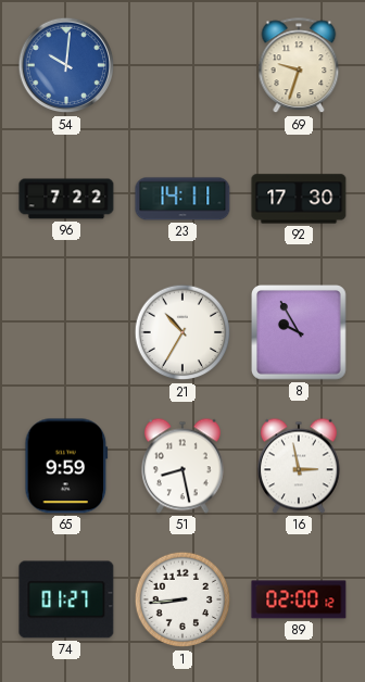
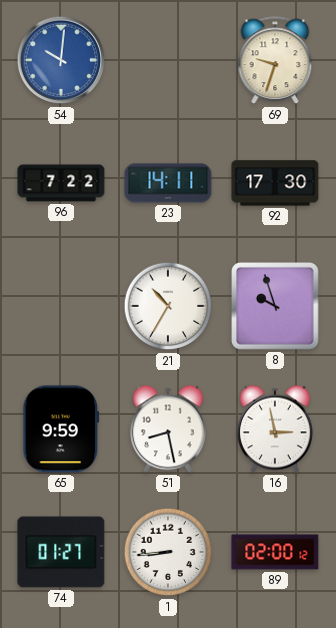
8: 9:55 -> 9:57
